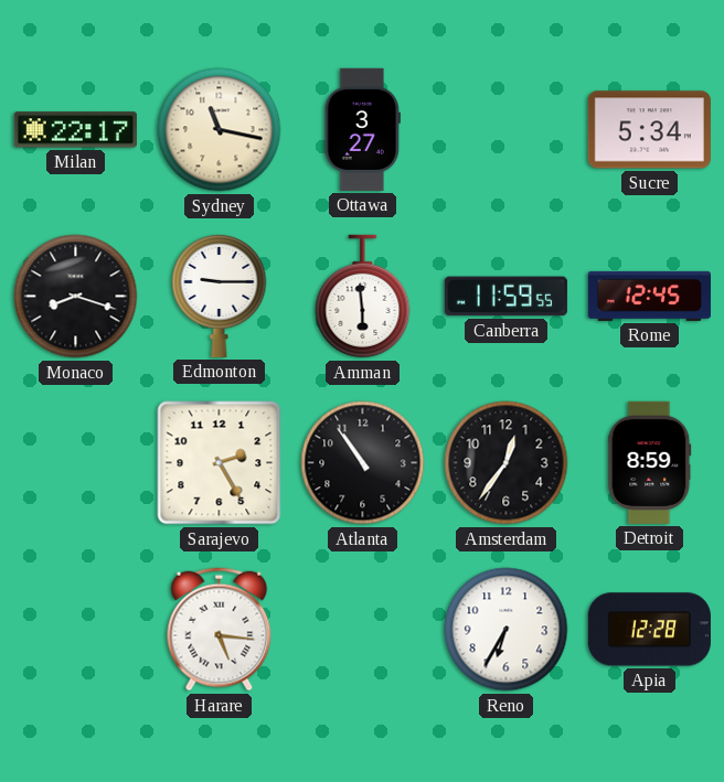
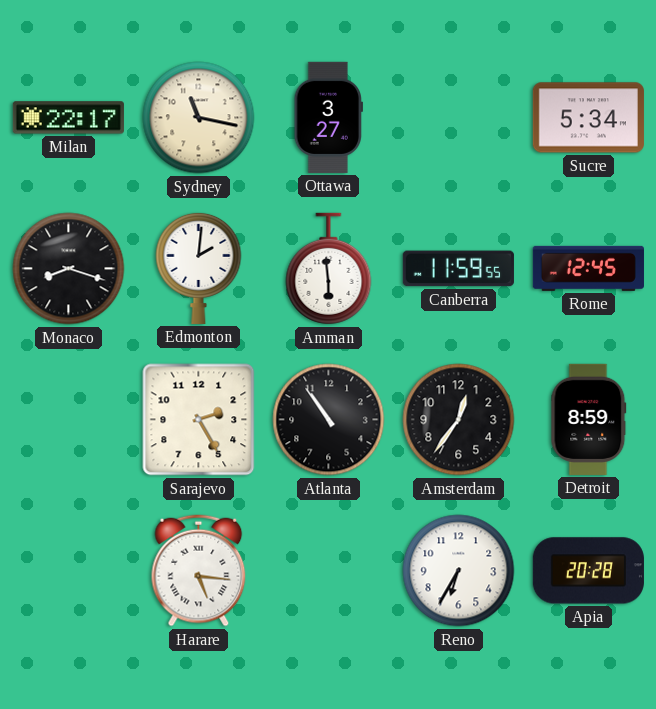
Edmonton: 9:15 -> 2:01
Apia: 12:28 -> 20:28
